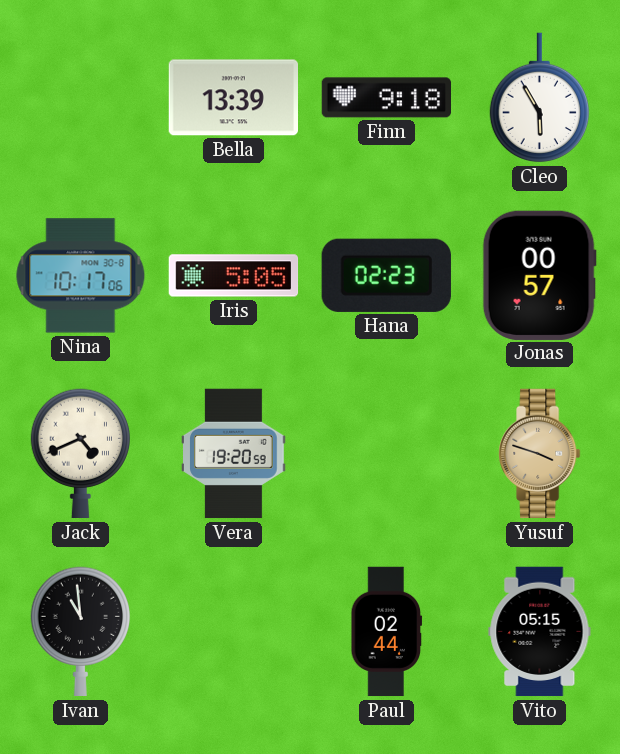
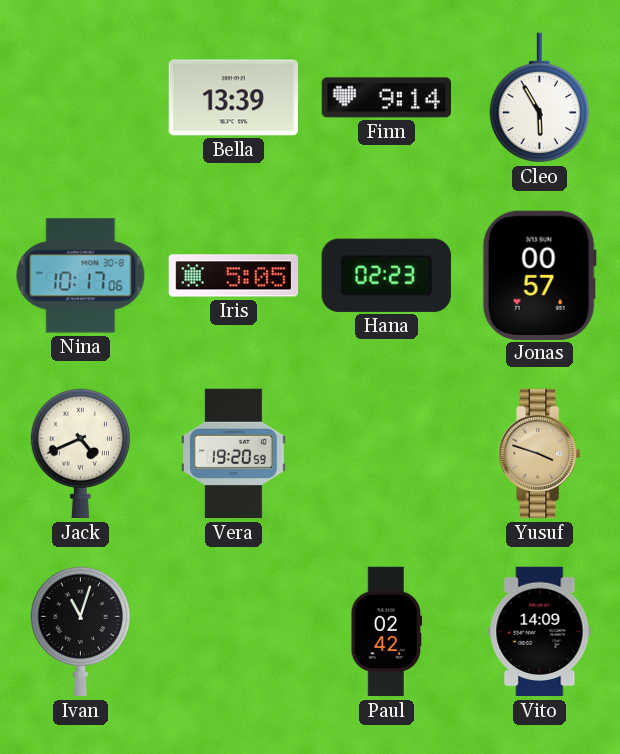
Finn: 9:18 -> 9:14
Ivan: 10:59 -> 11:03
Paul: 02:44 -> 02:42
Vito: 05:15 -> 14:09
